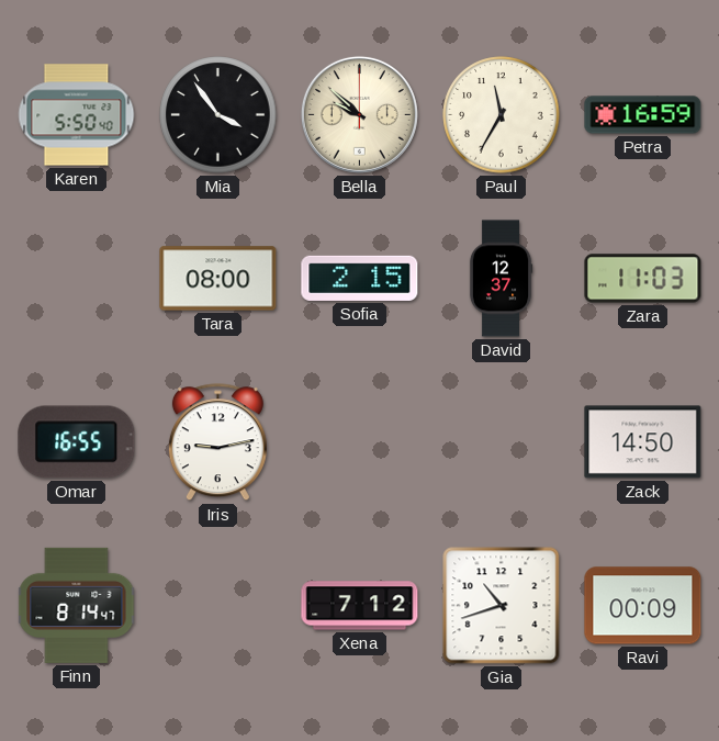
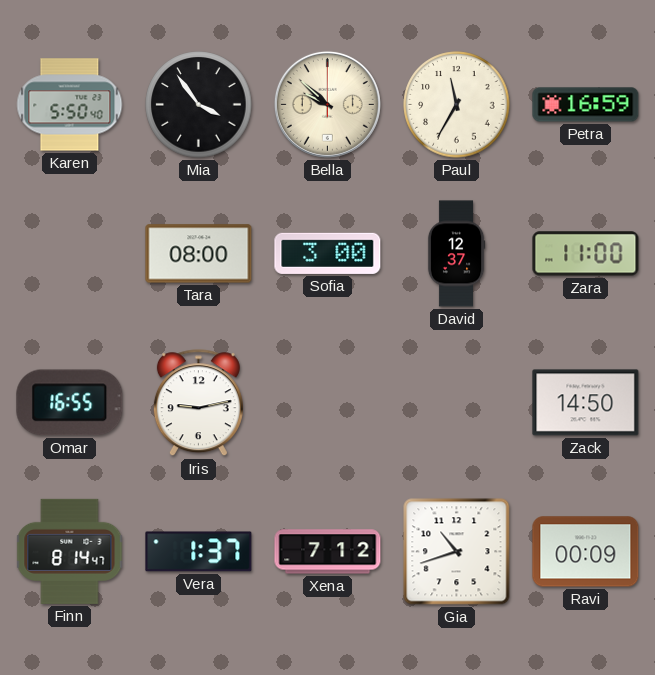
Sofia: 2:15 -> 3:00
Zara: 11:03 -> 11:00
Vera: none -> 1:37
